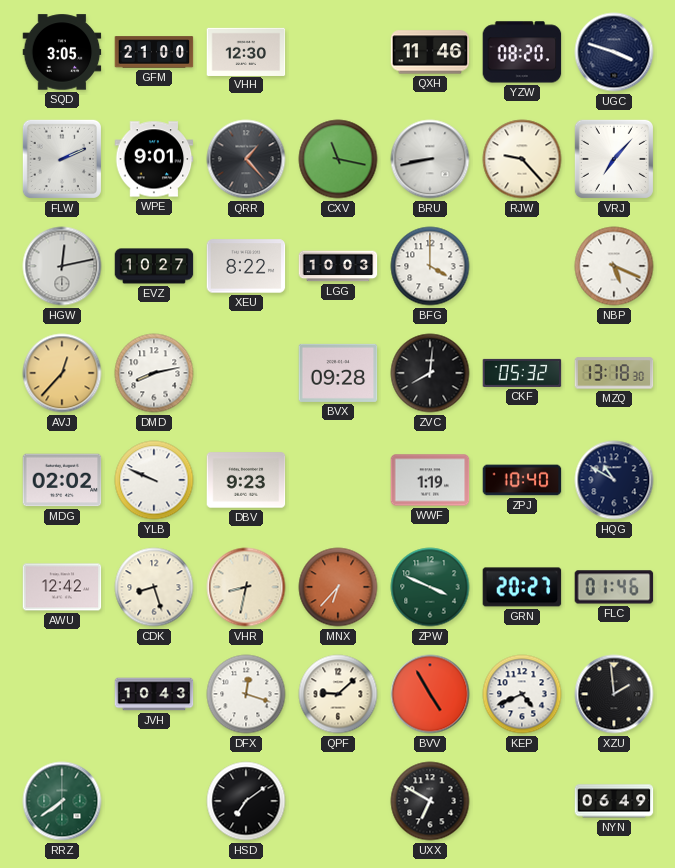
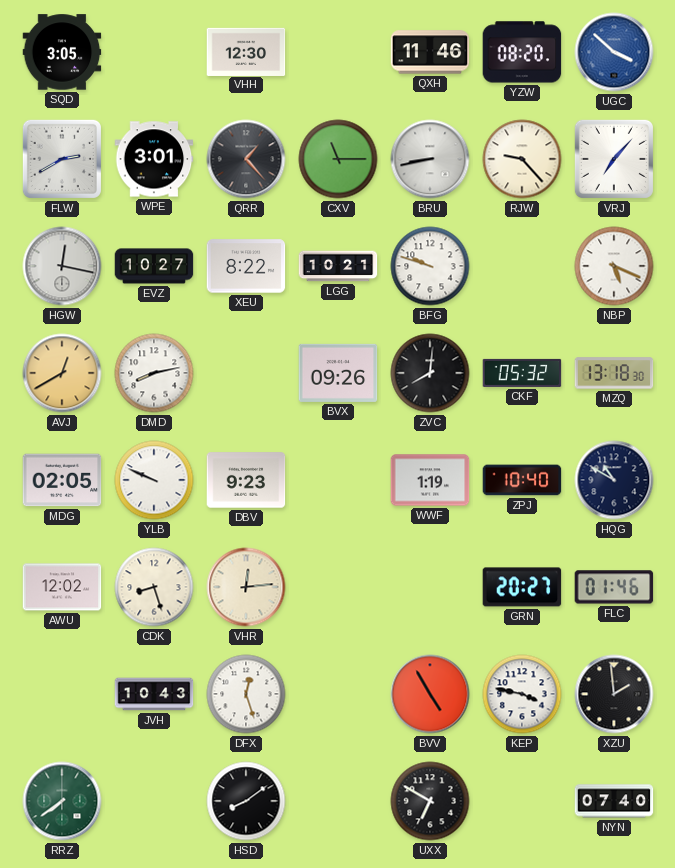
GFM: 21:00 -> none
UGC: 3:48 -> 3:52
UGC dial: navy -> blue
FLW: 2:11 -> 2:40
WPE: 9:01 -> 3:01
CXV: 11:17 -> 11:15
HGW: 12:13 -> 12:17
LGG: 10:03 -> 10:21
BFG: 4:00 -> 9:48
AVJ: 12:37 -> 12:40
BVX: 09:28 -> 09:26
MDG: 02:02 -> 02:05
AWU: 12:42 -> 12:02
VHR: 8:32 -> 12:14
MNX: 6:37 -> none
ZPW: 3:49 -> none
DFX: 12:18 -> 12:27
QPF: 9:08 -> none
KEP: 4:41 -> 3:47
HSD: 7:09 -> 8:09
NYN: 06:49 -> 07:40
